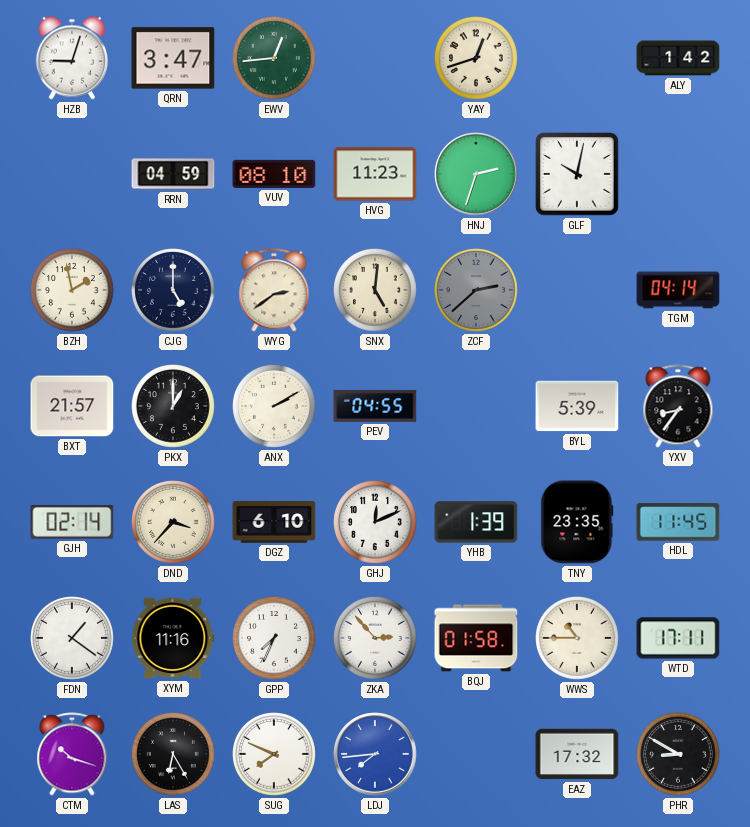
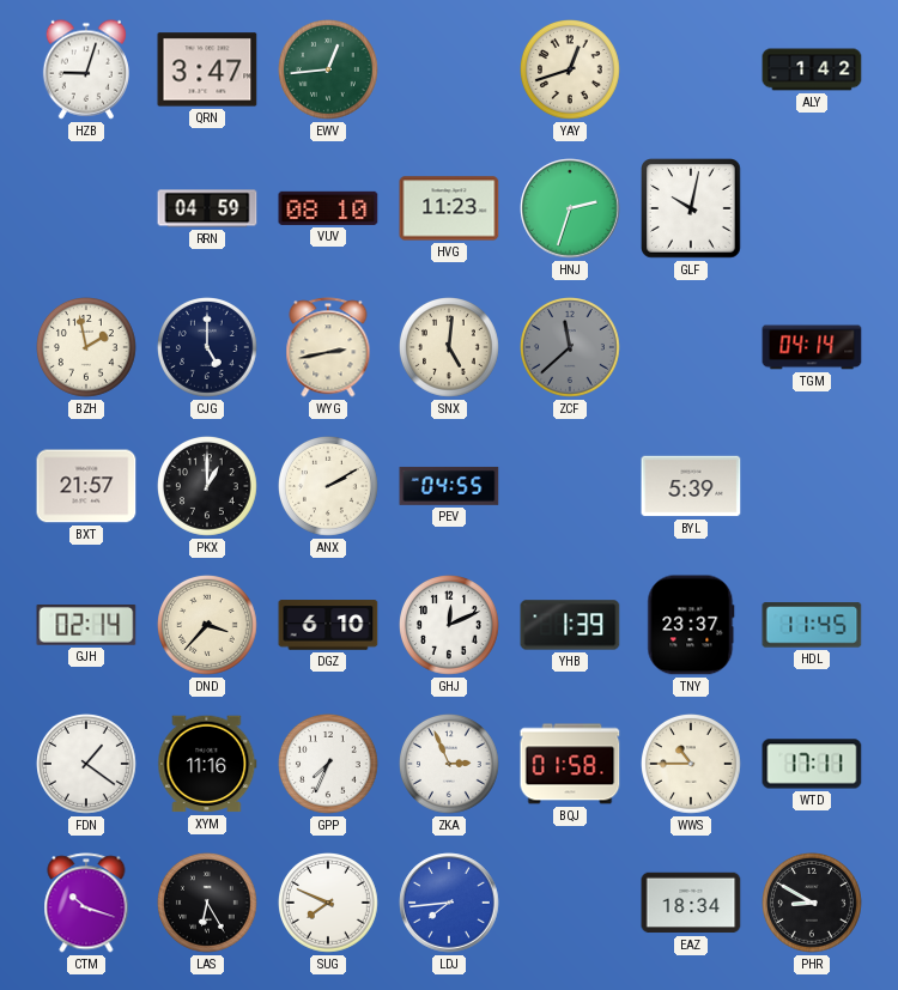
WYG: 2:39 -> 2:43
ZCF: 2:38 -> 11:38
YXV: 8:36 -> none
TNY: 23:35 -> 23:37
ZKA: 2:53 -> 2:56
EAZ: 17:32 -> 18:34
